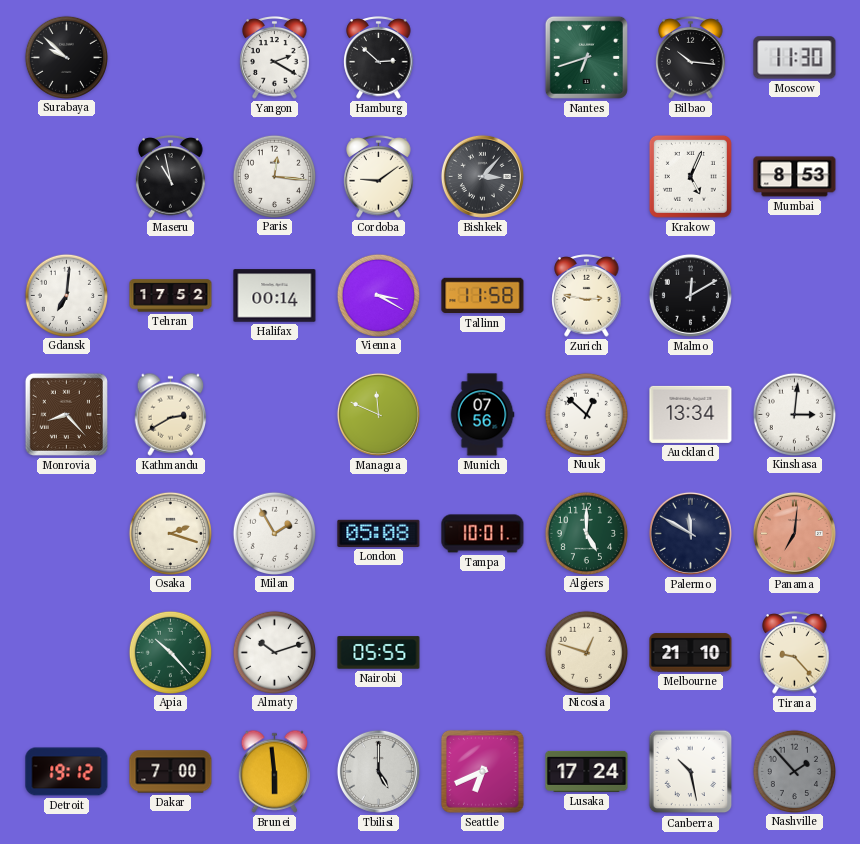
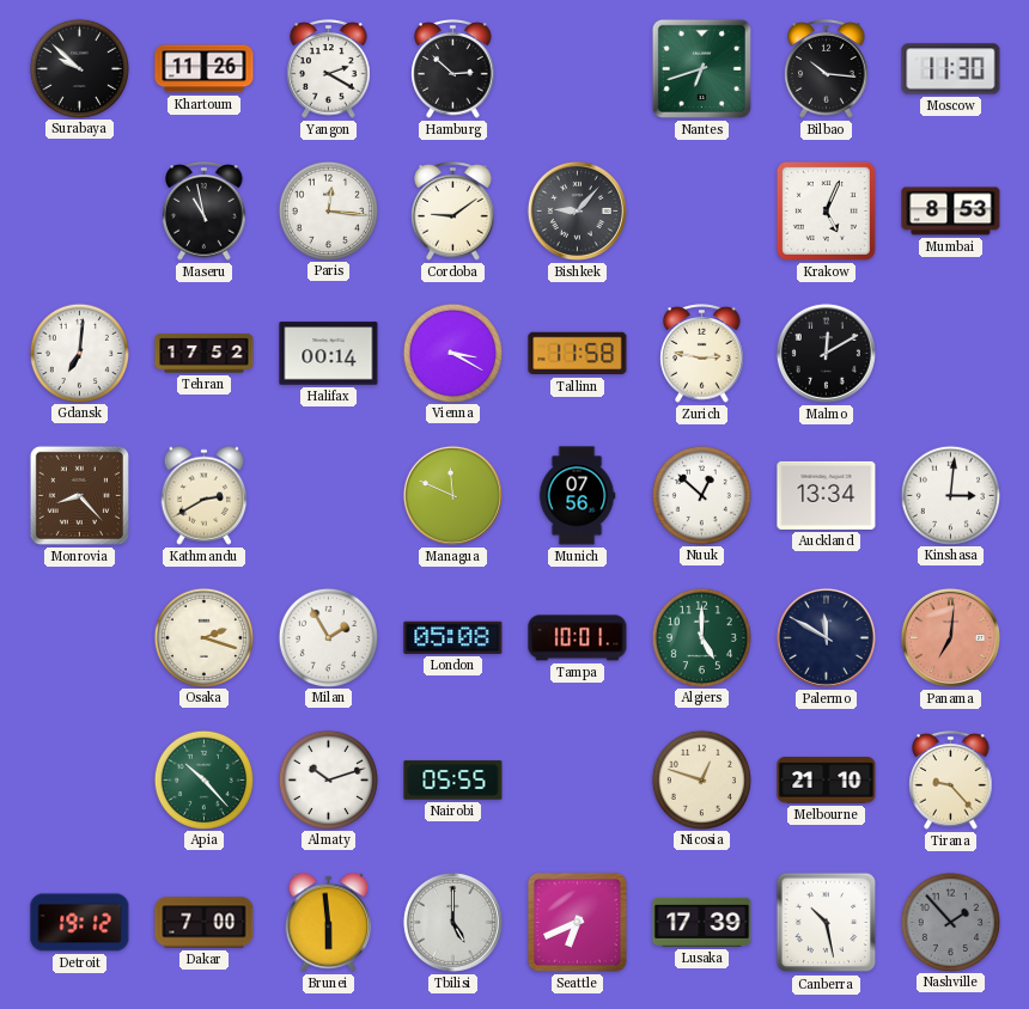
Khartoum: none -> 11:26
Bishkek: 3:07 -> 9:07
Lusaka: 17:24 -> 17:39
